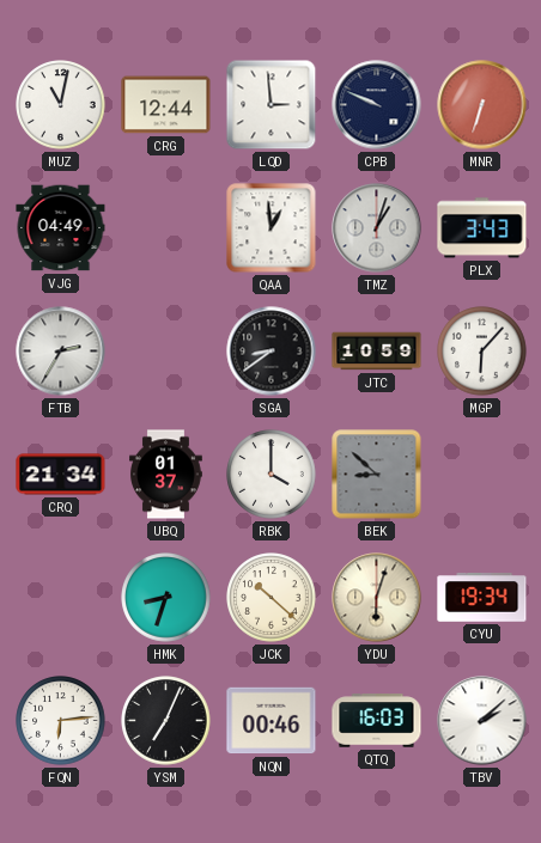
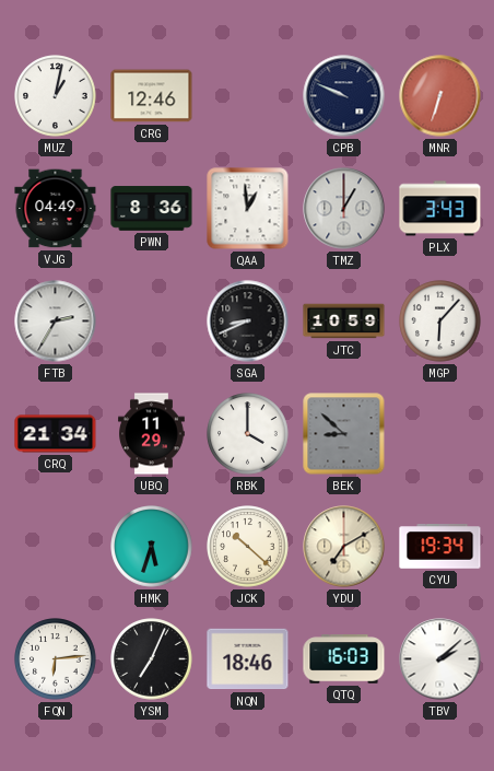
MUZ: 11:02 -> 1:02
CRG: 12:44 -> 12:46
LQD: 2:59 -> none
PWN: none -> 8:36
TMZ: 1:03 -> 1:00
SGA: 8:39 -> 8:41
UBQ: 01:37 -> 11:29
HMK: 8:33 -> 5:33
YDU: 6:03 -> 7:10
NQN: 00:46 -> 18:46
